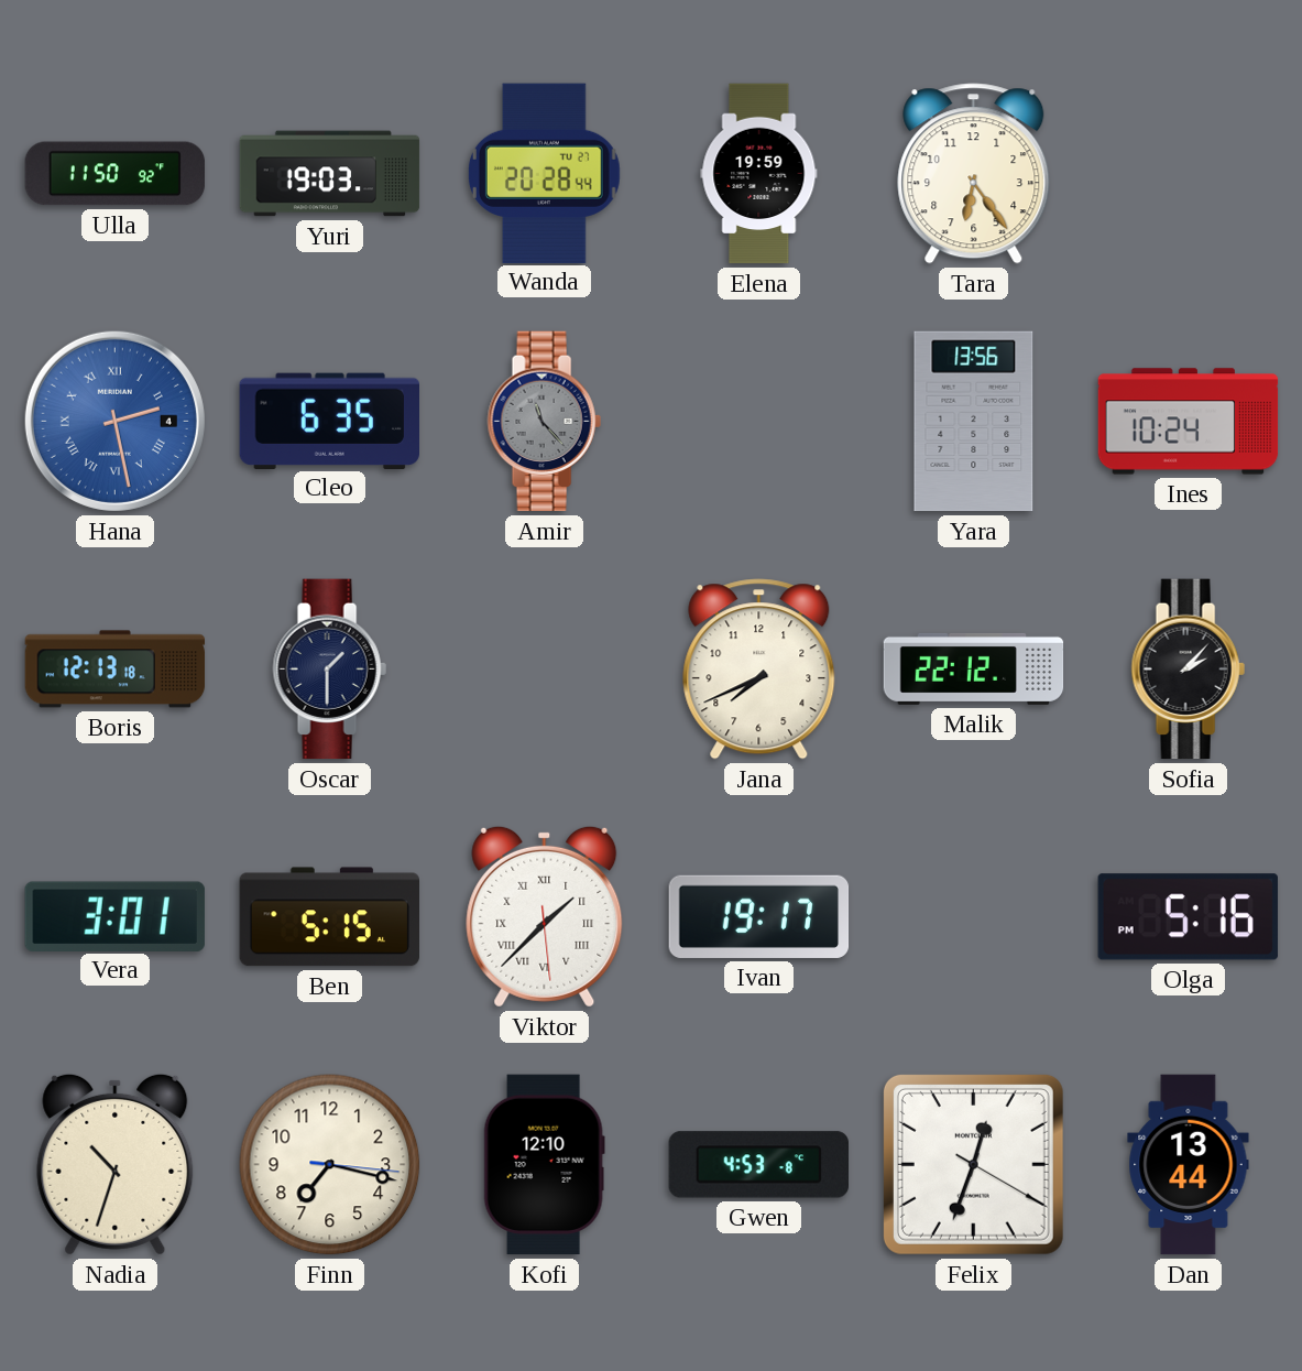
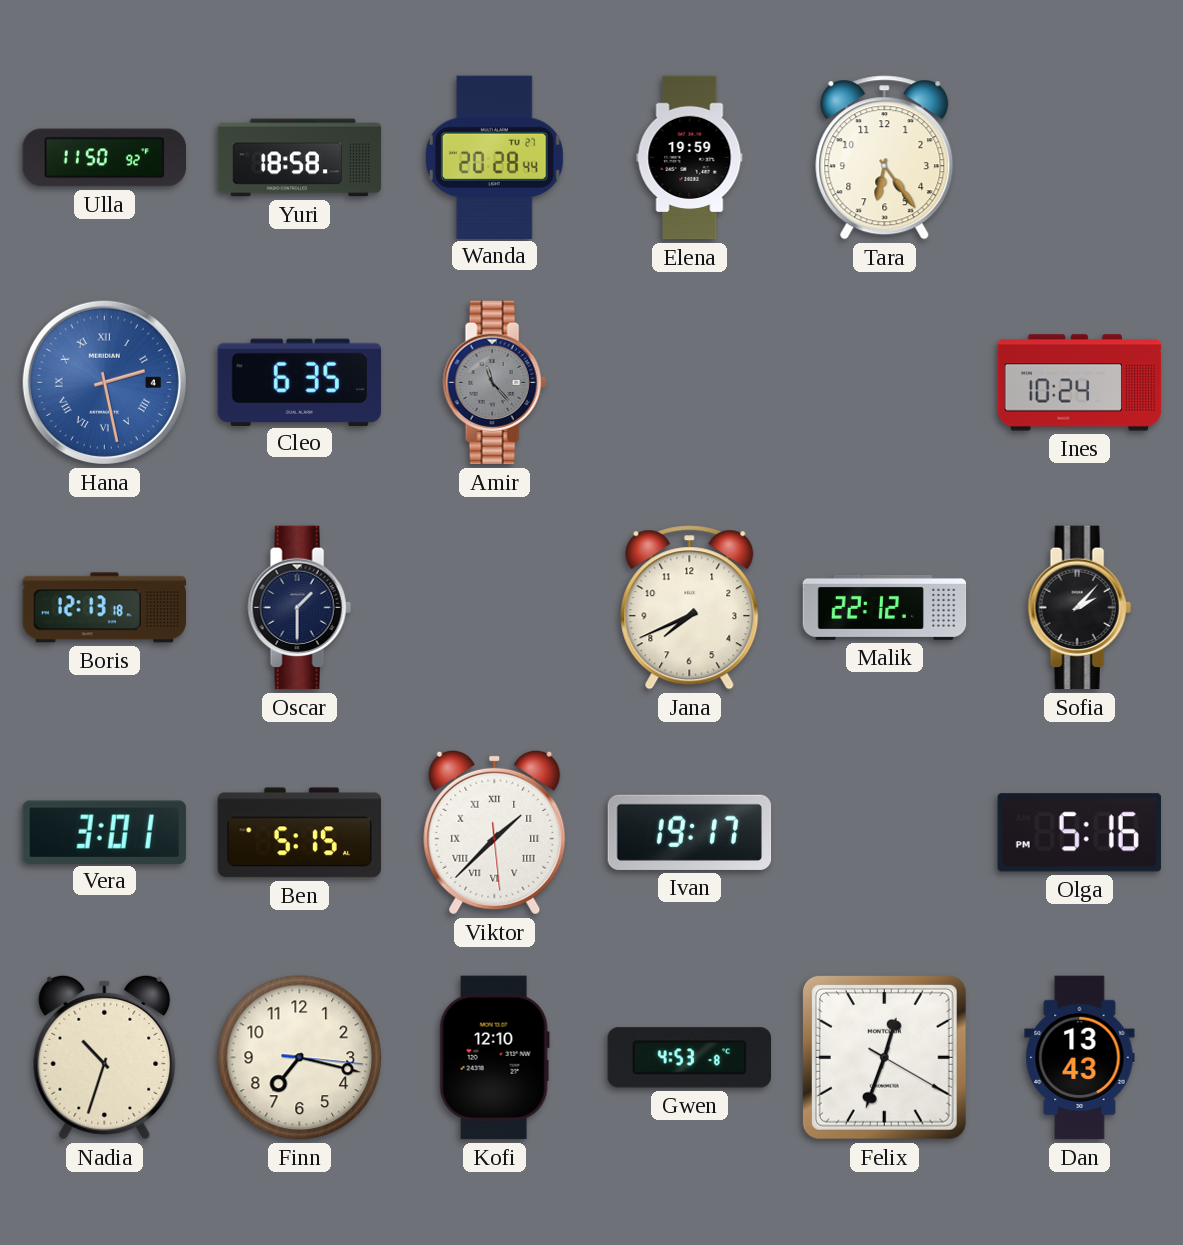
Yuri: 19:03 -> 18:58
Yara: 13:56 -> none
Dan: 13:44 -> 13:43
